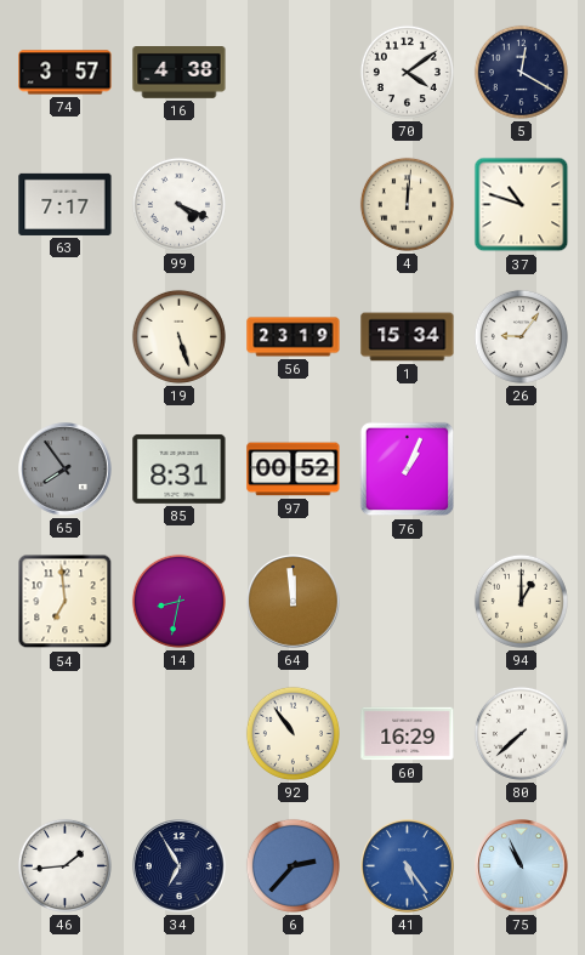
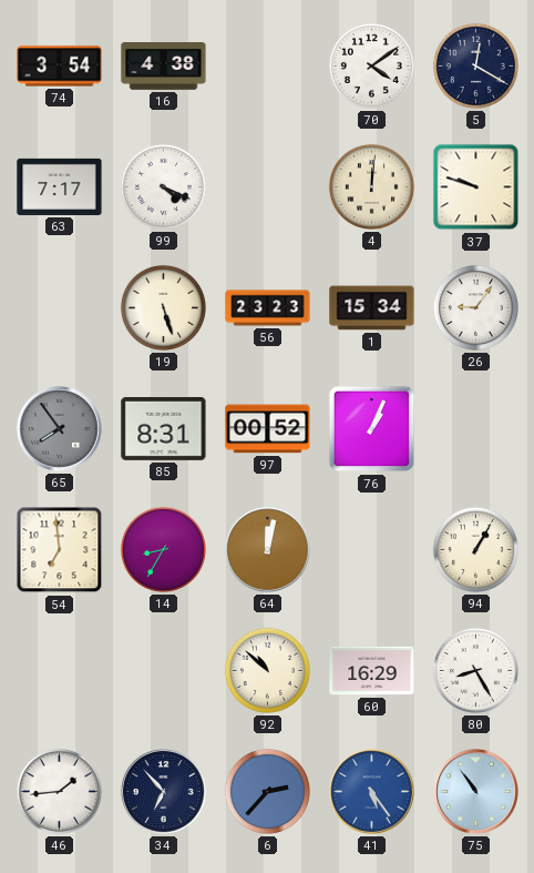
74: 3:57 -> 3:54
37: 10:48 -> 9:48
56: 23:19 -> 23:23
14: 8:32 -> 8:35
64: 11:59 -> 12:02
94: 1:00 -> 1:05
92: 10:54 -> 10:52
80: 7:38 -> 8:25
34: 6:55 -> 6:53
75: 10:56 -> 10:54
